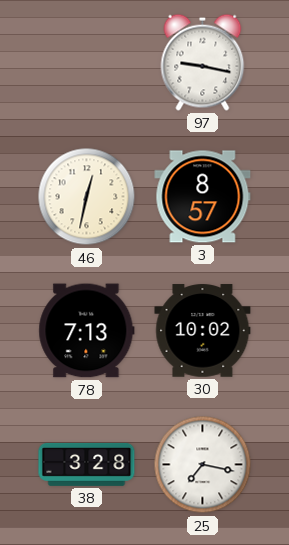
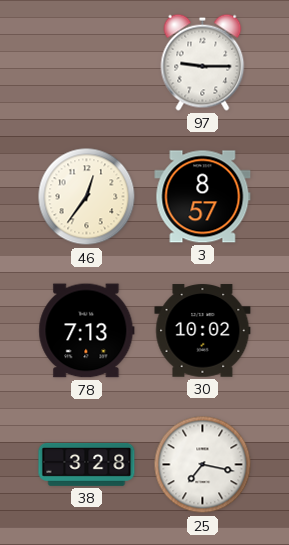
97: 9:17 -> 9:15
46: 12:32 -> 12:36
